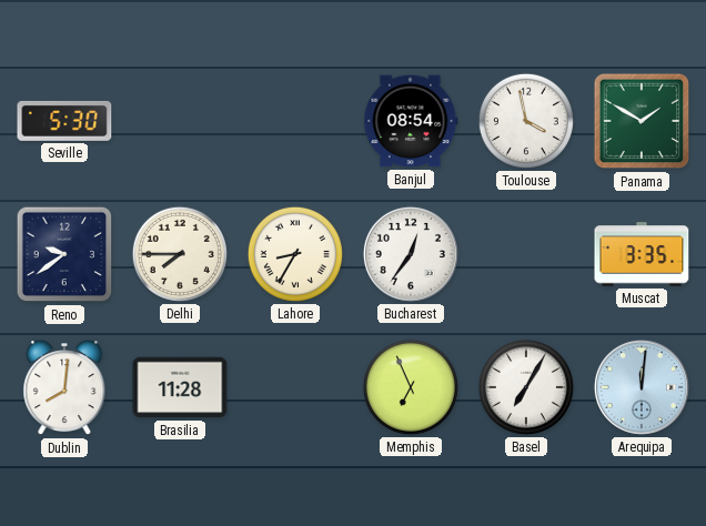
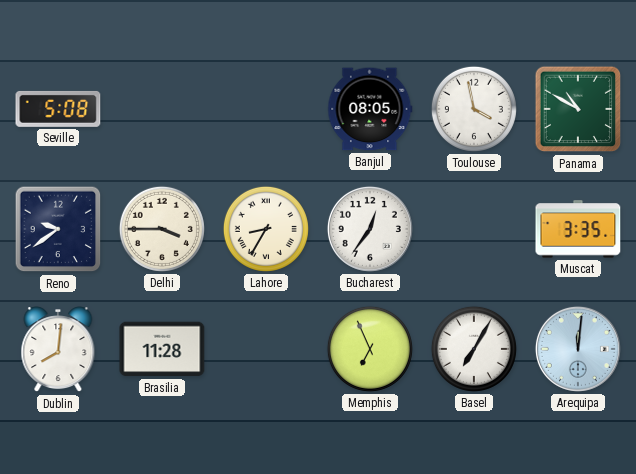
Seville: 5:30 -> 5:08
Banjul: 08:54 -> 08:05
Panama: 1:50 -> 10:50
Delhi: 7:45 -> 3:45
